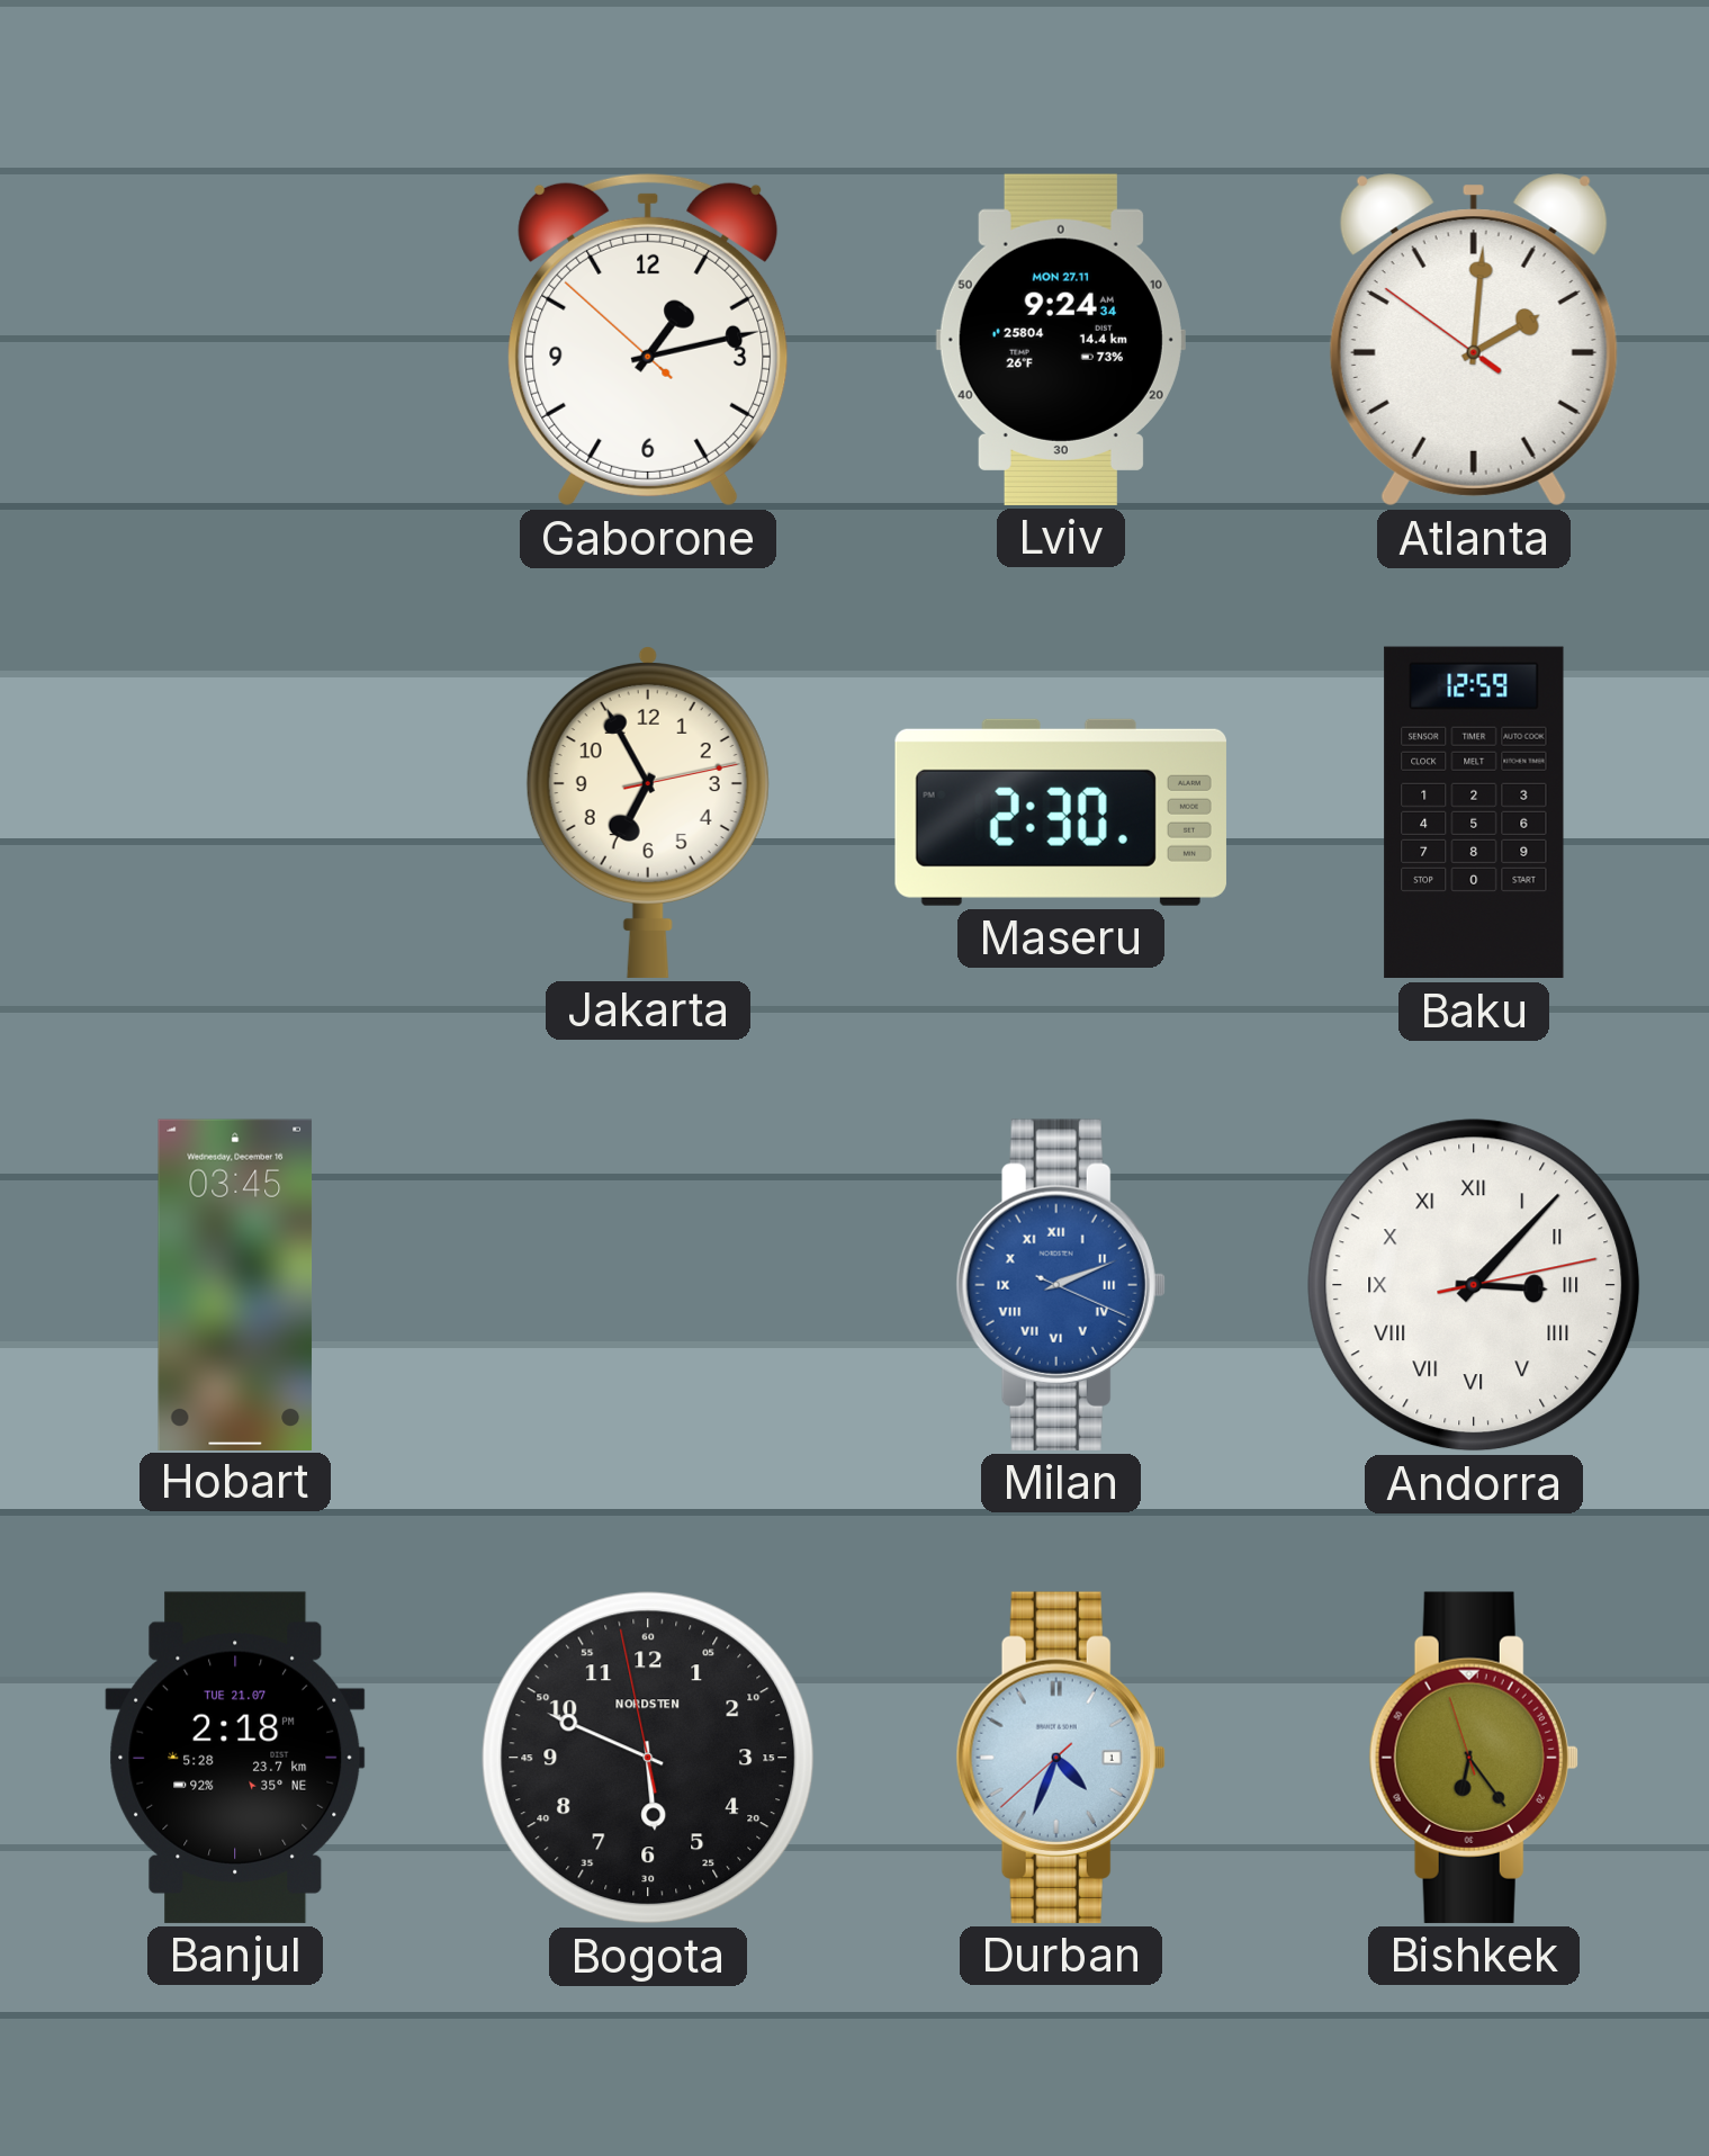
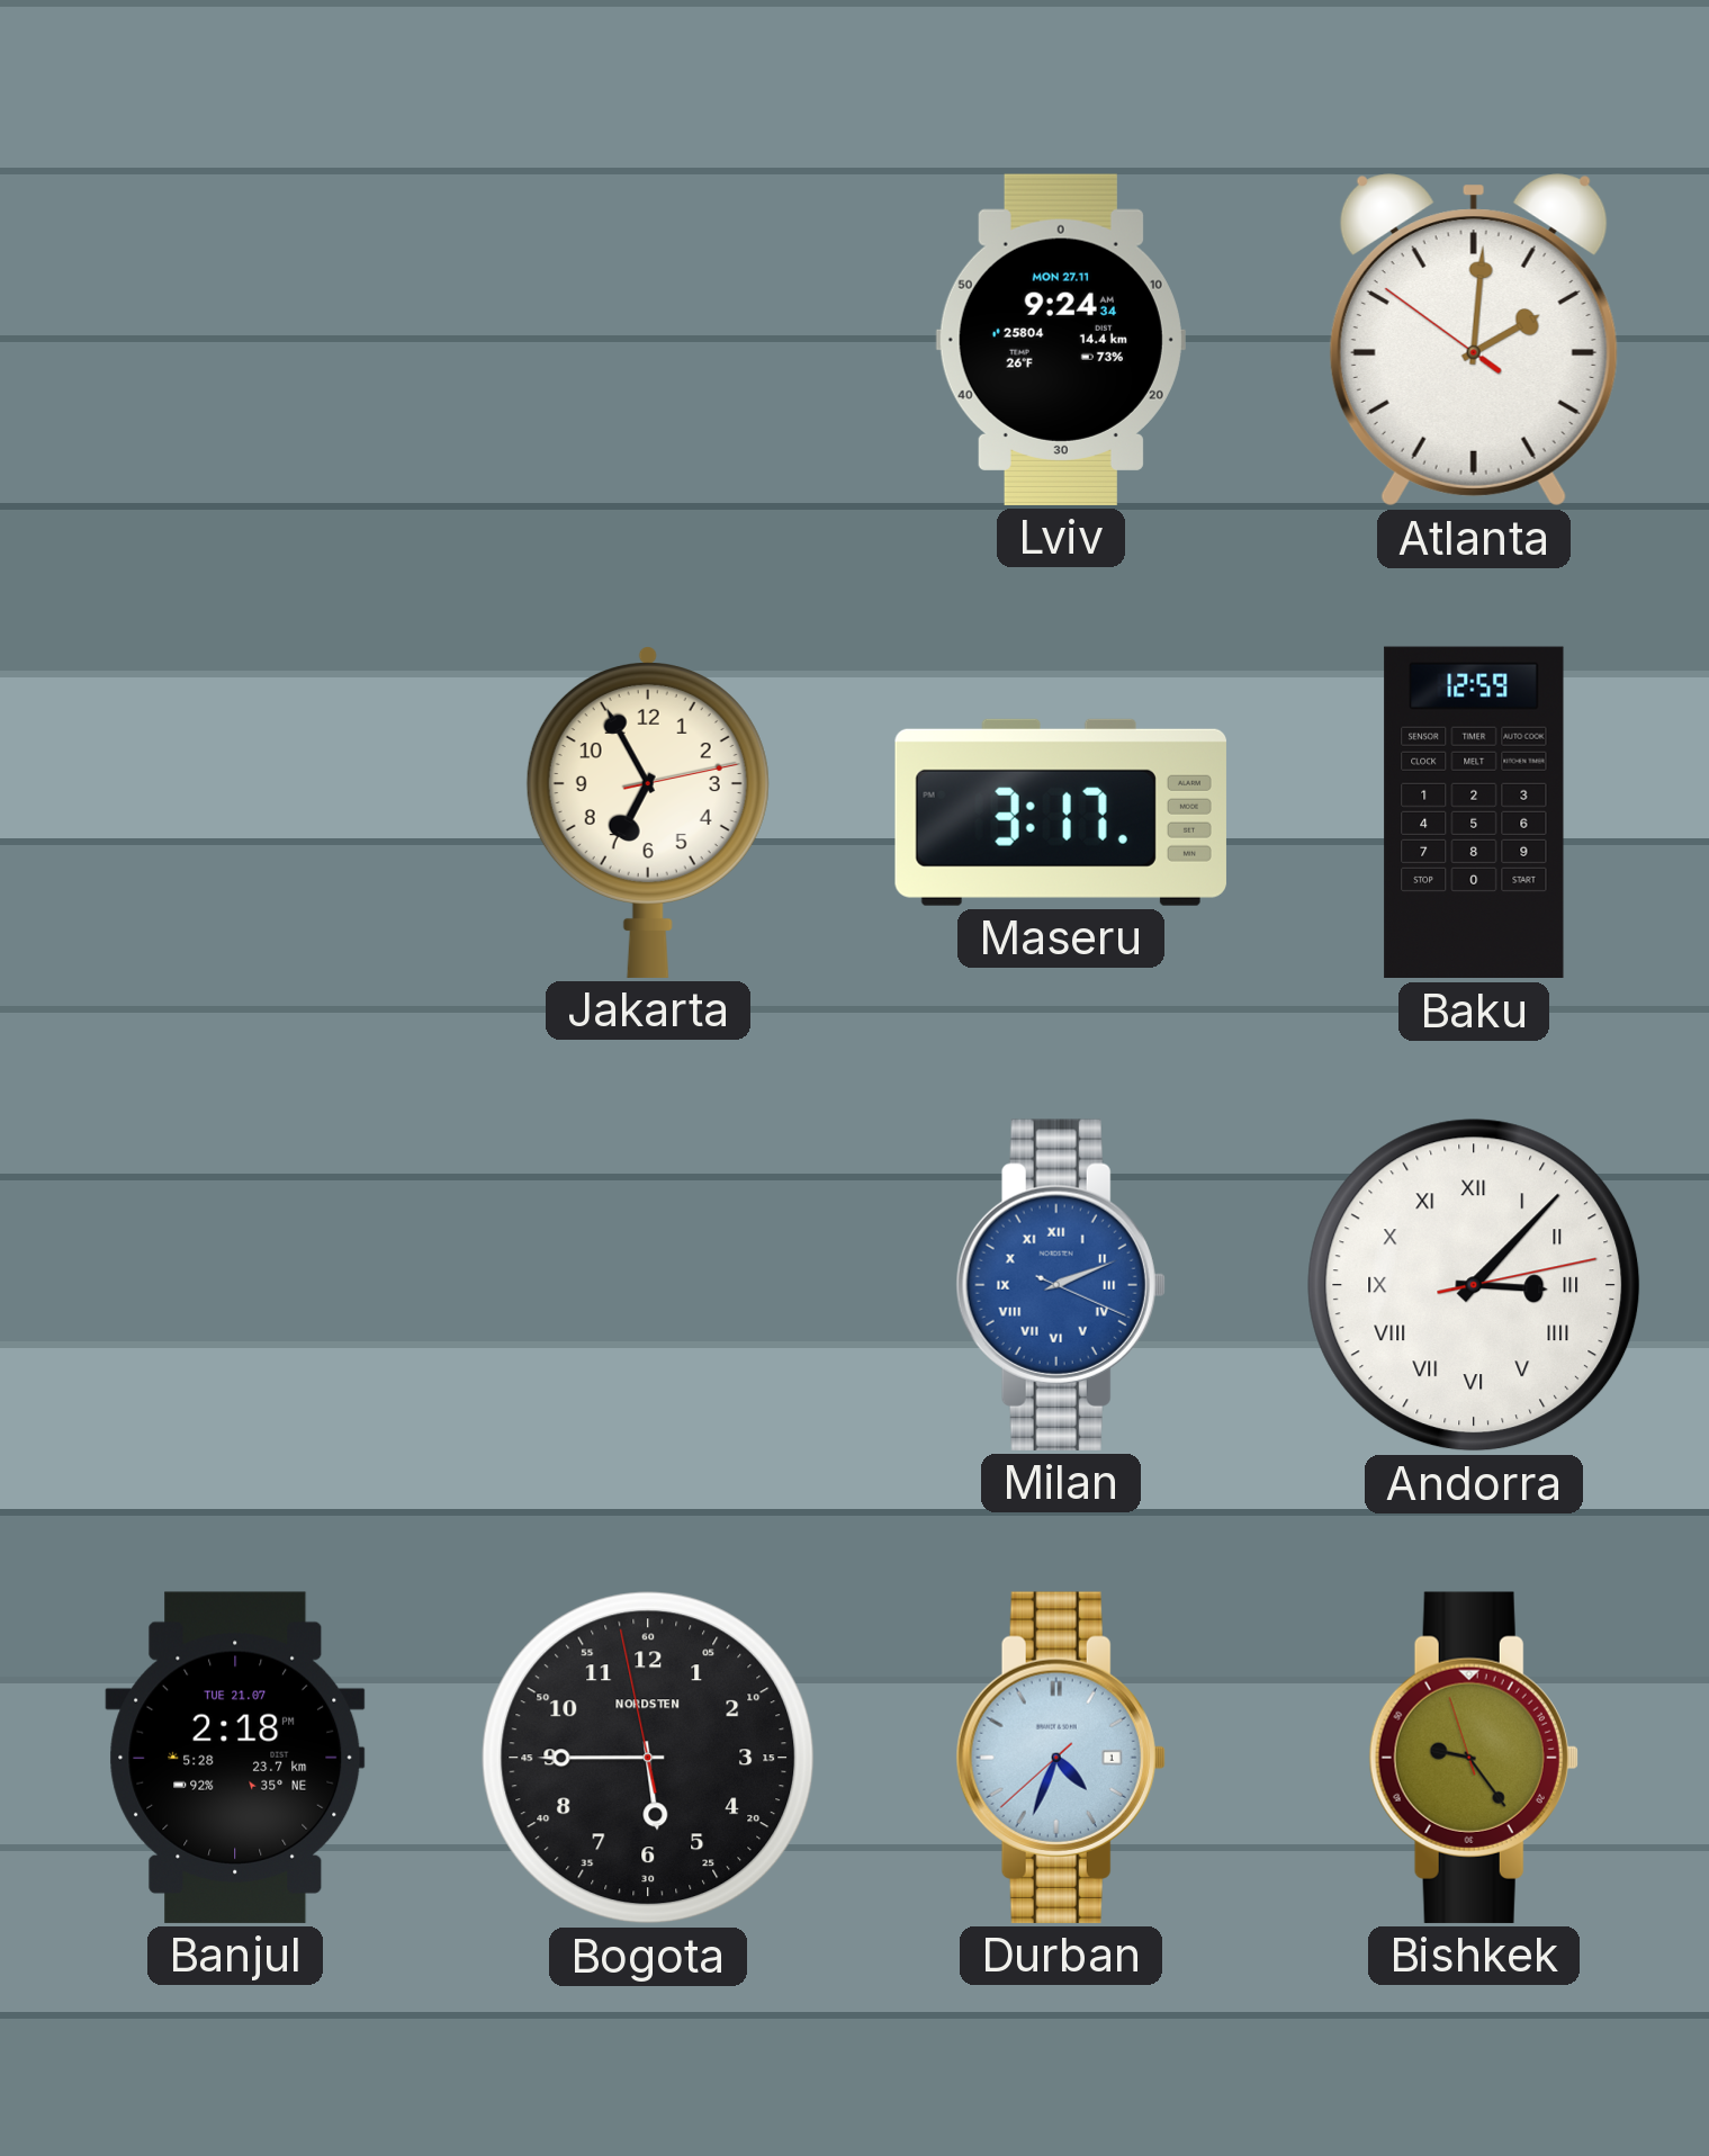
Gaborone: 1:12 -> none
Maseru: 2:30 -> 3:17
Hobart: 03:45 -> none
Bogota: 5:48 -> 5:44
Bishkek: 6:23 -> 9:23
